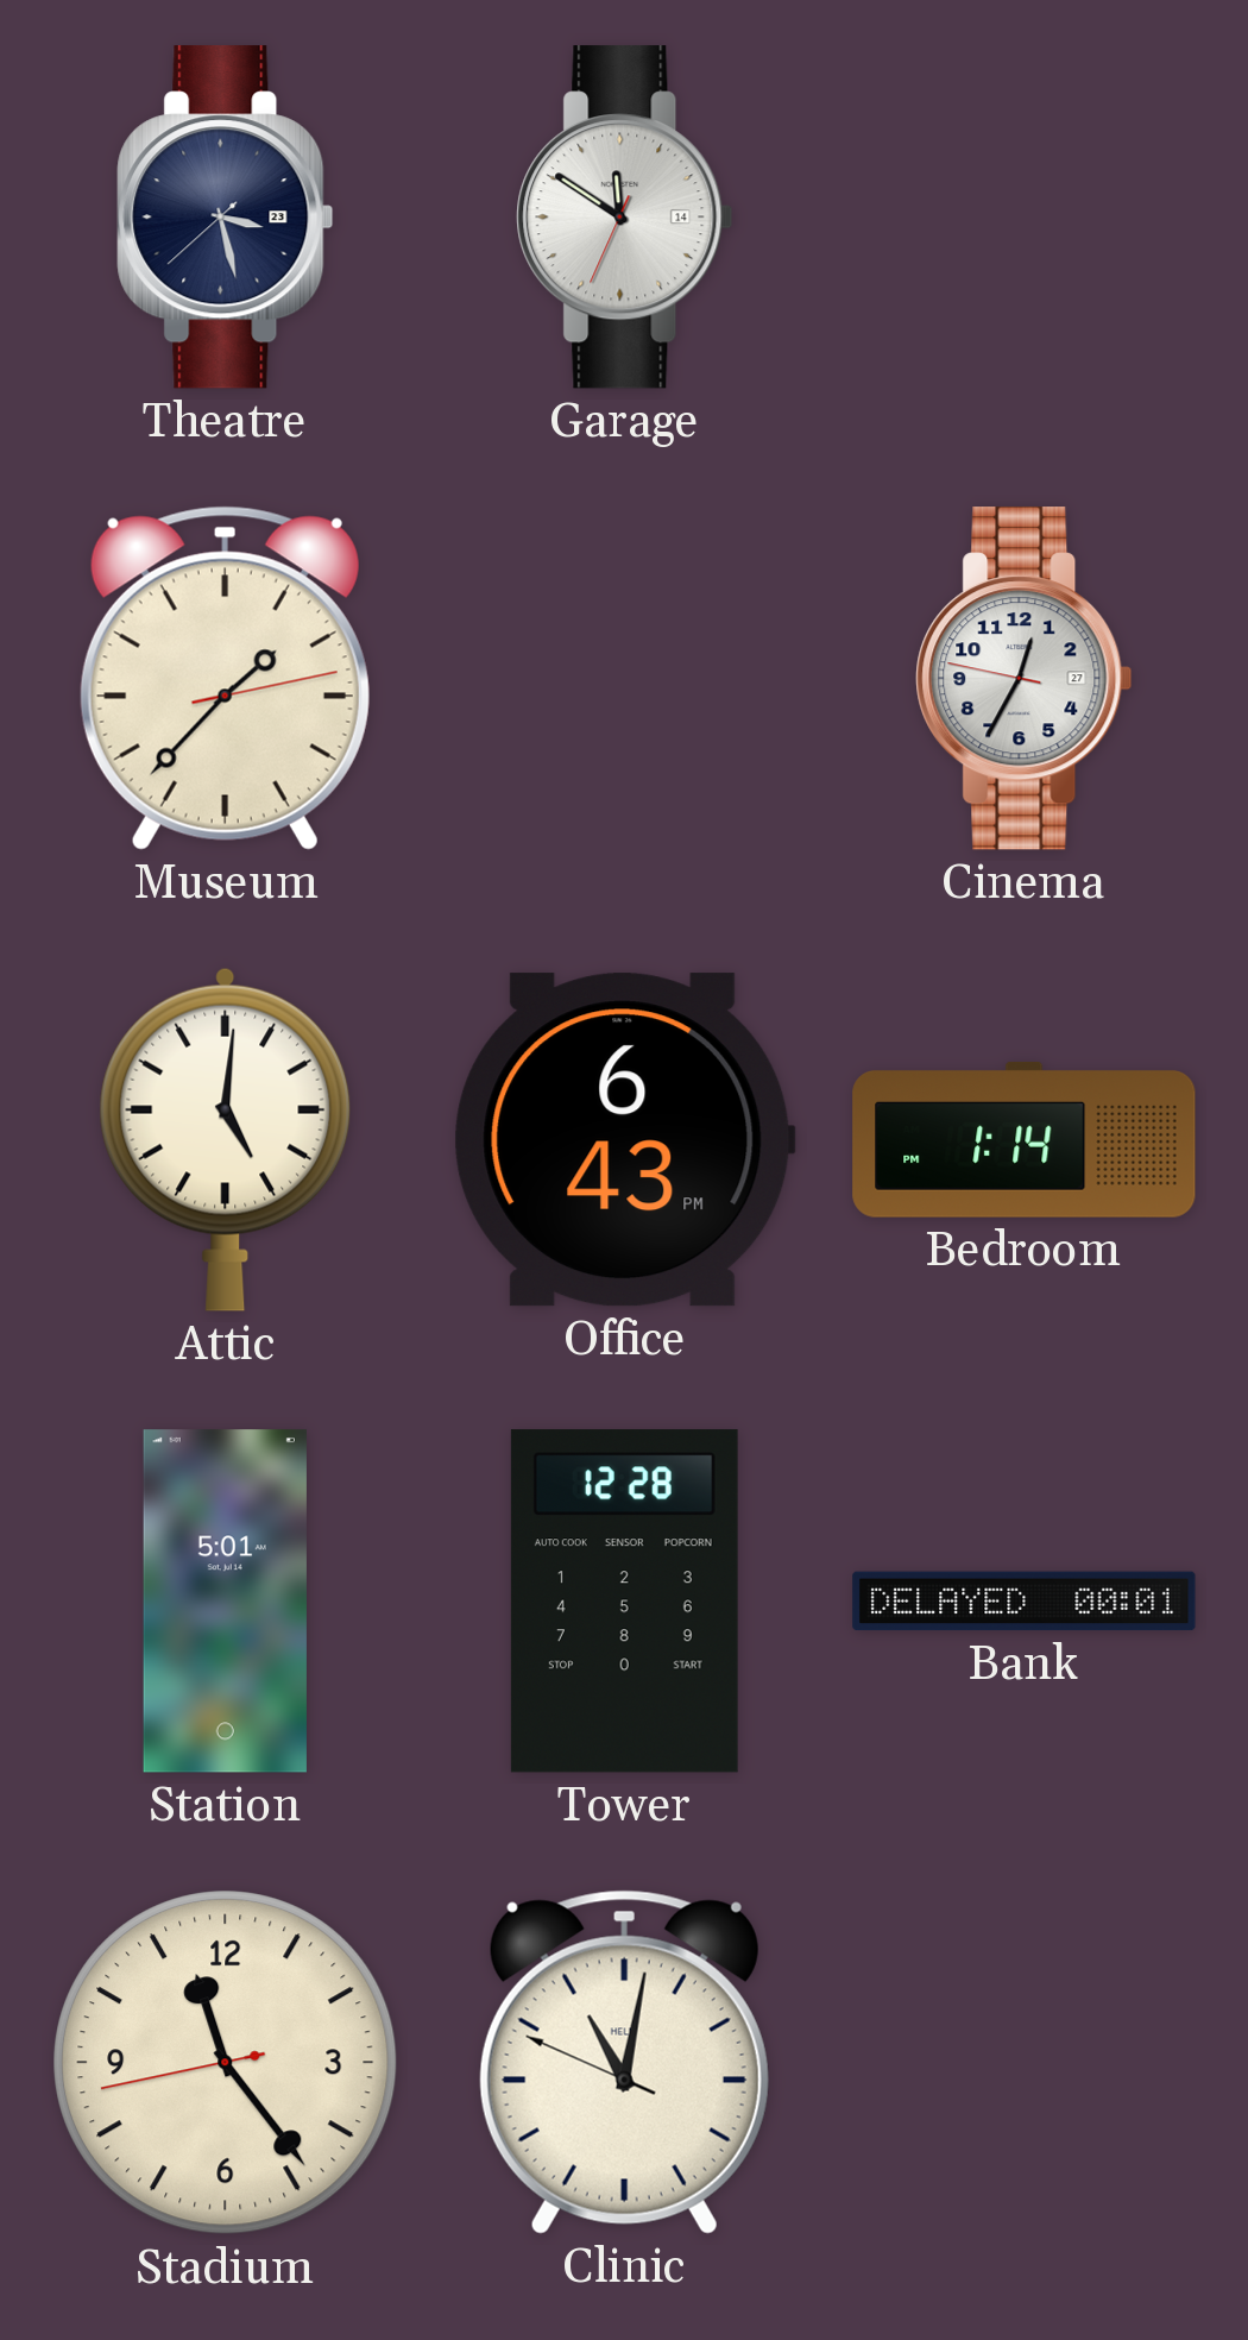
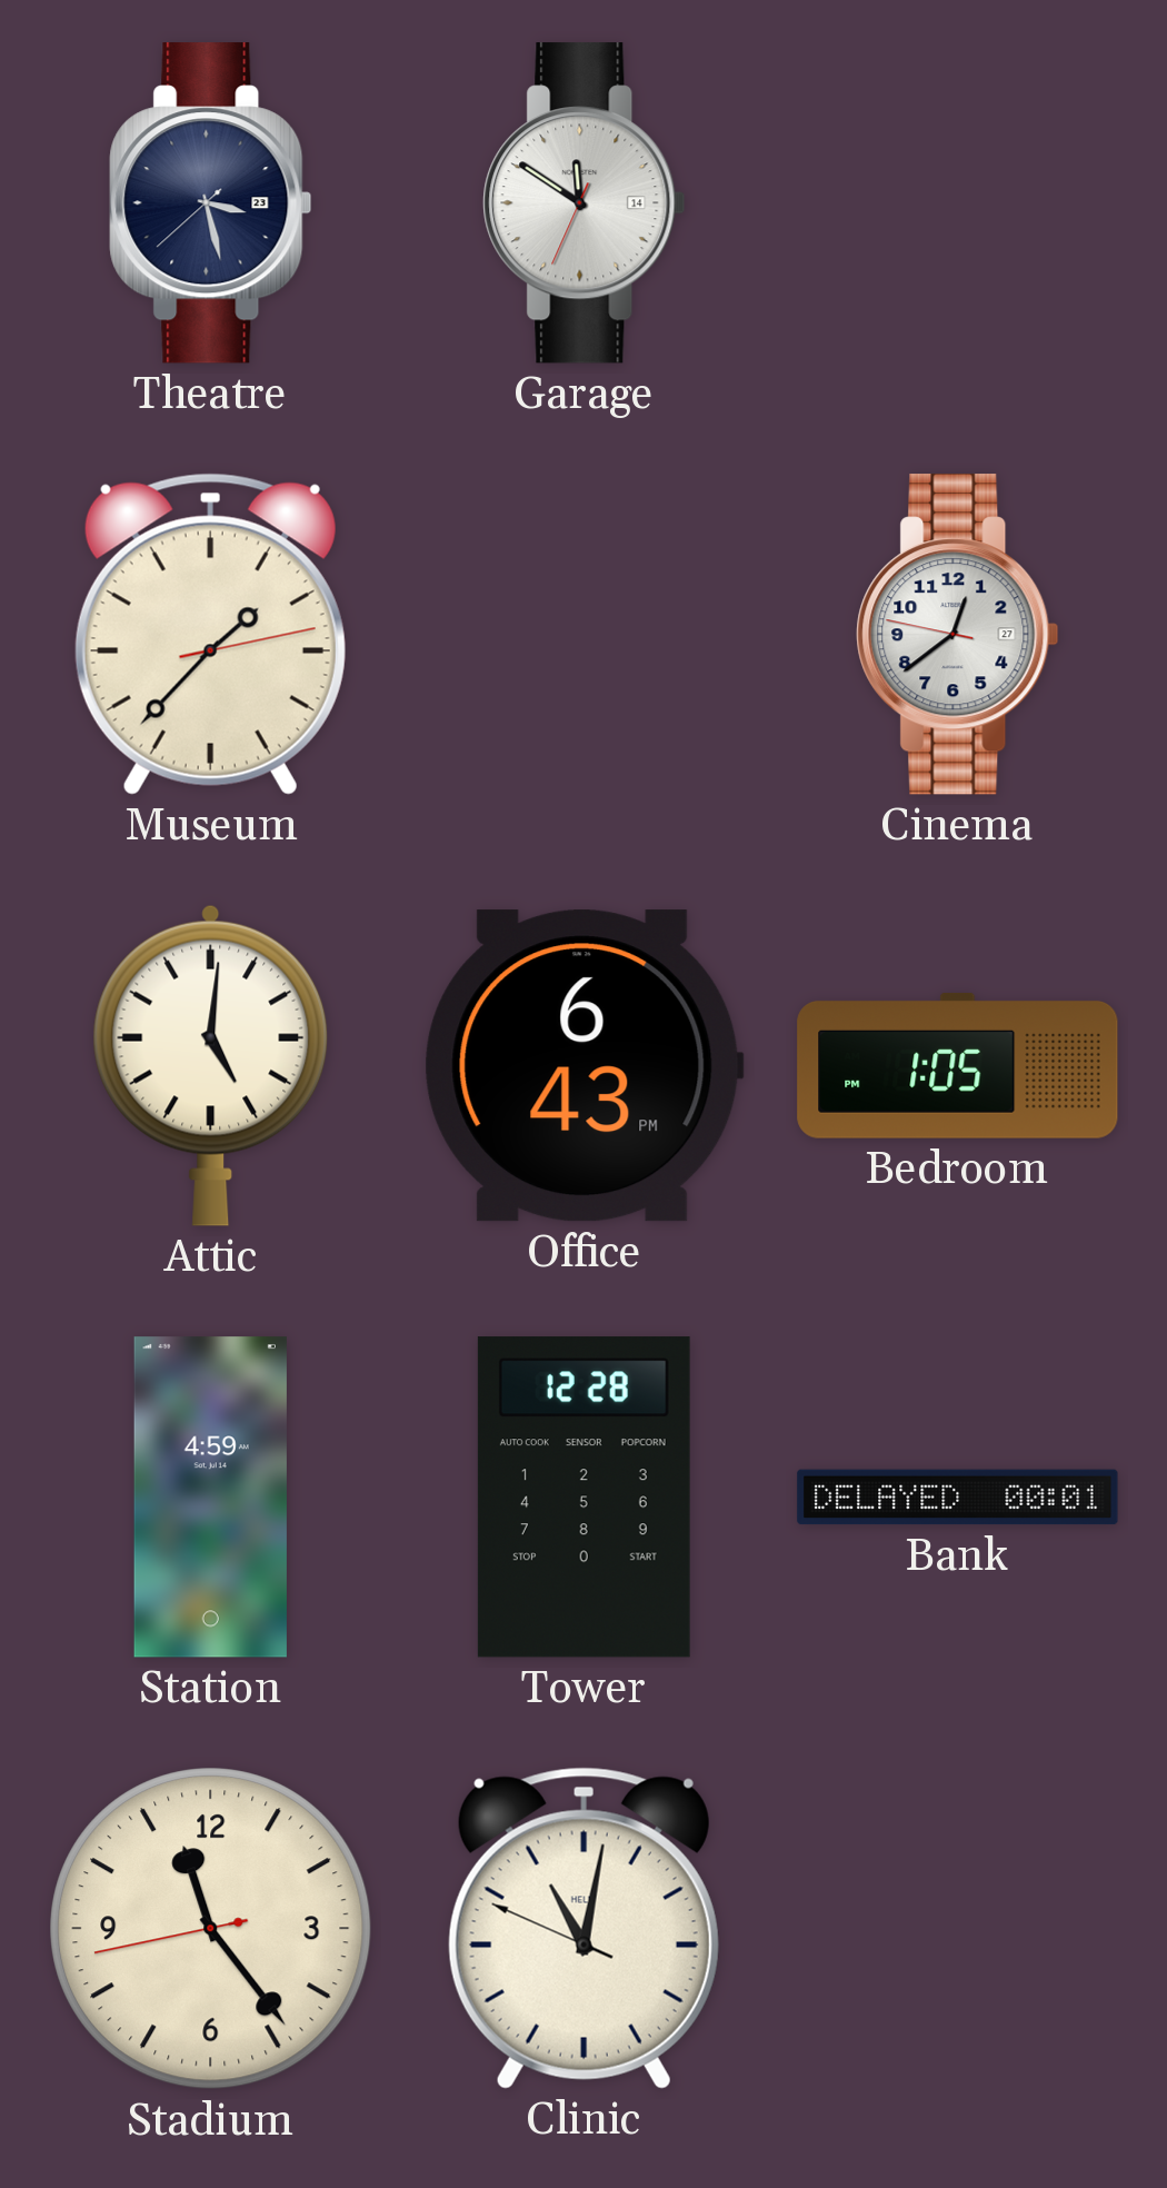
Cinema: 12:34 -> 12:38
Bedroom: 1:14 -> 1:05
Station: 5:01 -> 4:59
